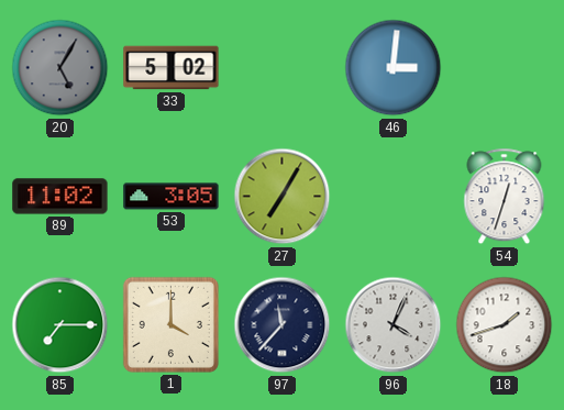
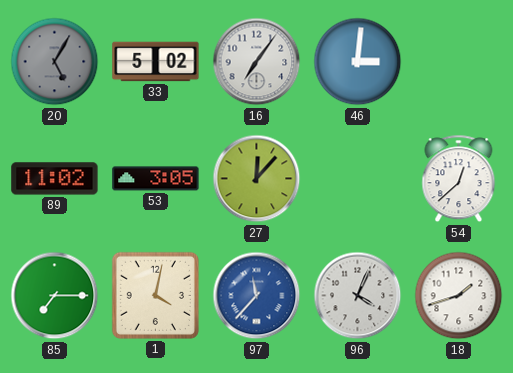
16: none -> 7:06
27: 7:05 -> 12:07
54: 12:33 -> 12:38
1: 4:00 -> 4:02
97 dial: navy -> blue
